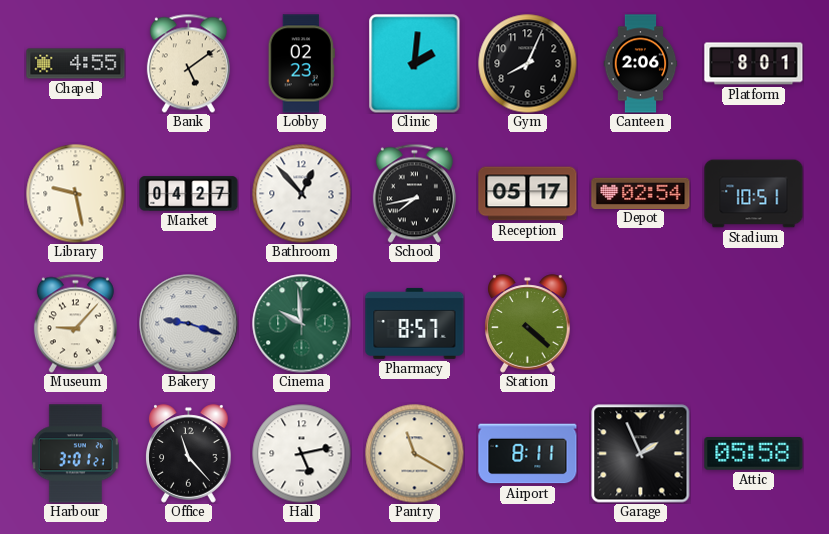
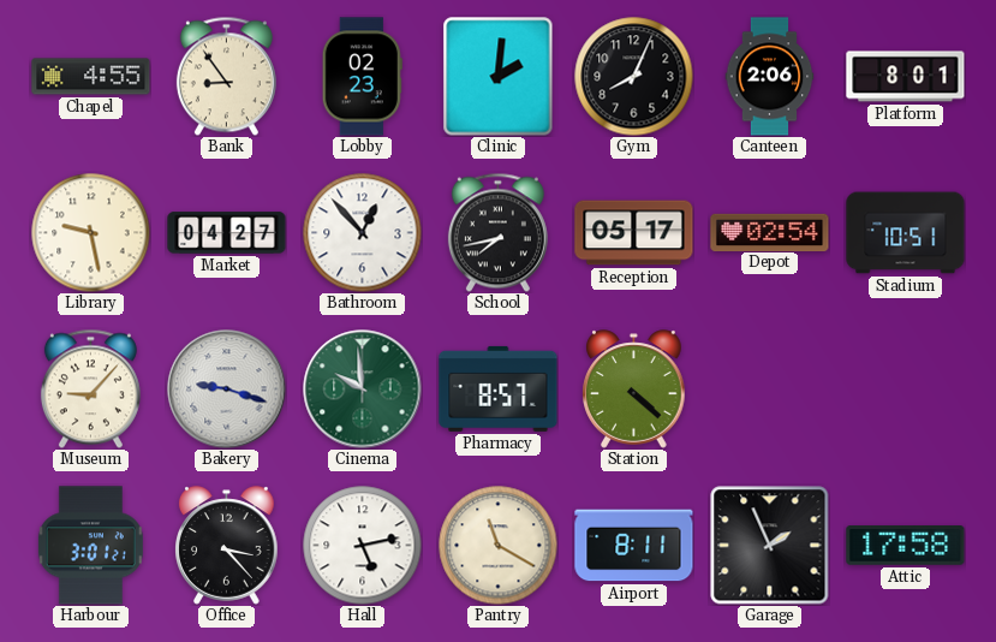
Bank: 5:09 -> 8:54
Office: 11:23 -> 3:23
Attic: 05:58 -> 17:58
